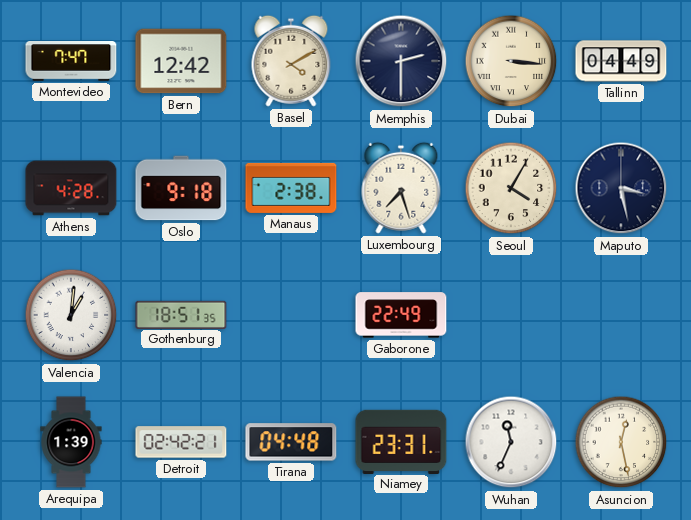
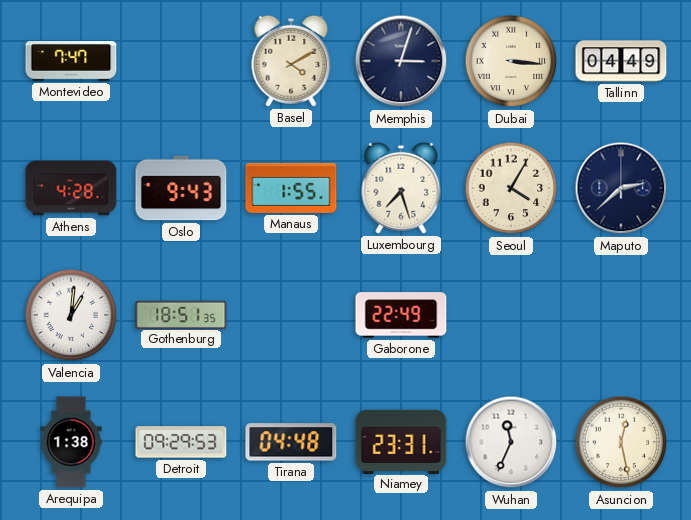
Bern: 12:42 -> none
Memphis: 2:30 -> 3:03
Oslo: 9:18 -> 9:43
Manaus: 2:38 -> 1:55
Maputo: 3:28 -> 2:38
Arequipa: 1:39 -> 1:38
Detroit: 02:42 -> 09:29
